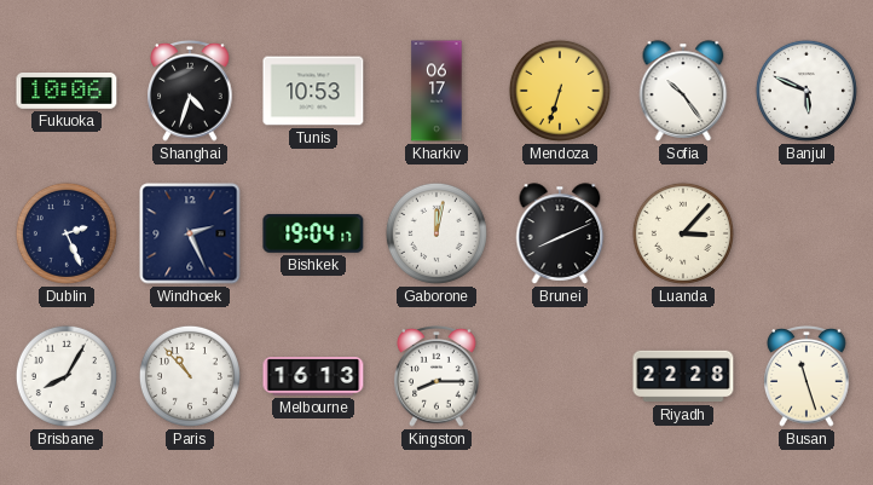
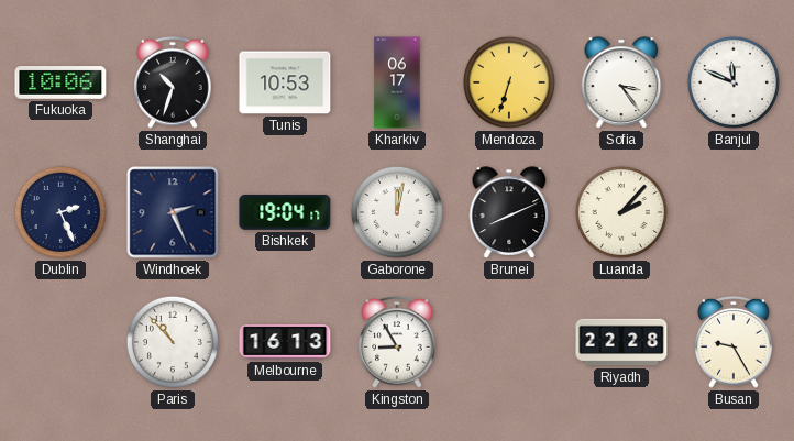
Shanghai: 4:33 -> 10:33
Sofia: 10:24 -> 3:24
Banjul: 5:49 -> 11:49
Luanda: 3:07 -> 2:07
Brisbane: 8:05 -> none
Kingston: 8:15 -> 8:55
Busan: 11:27 -> 9:25
